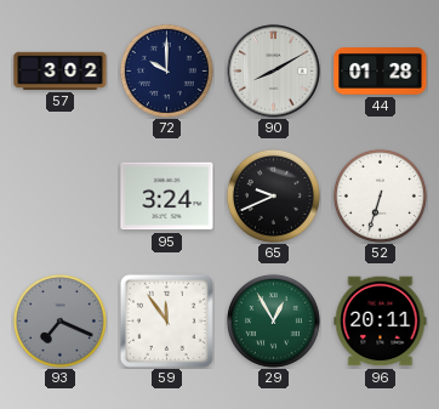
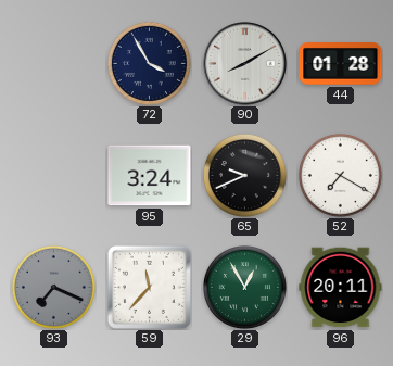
57: 3:02 -> none
72: 10:00 -> 3:55
52: 6:33 -> 7:20
59: 11:54 -> 11:37
